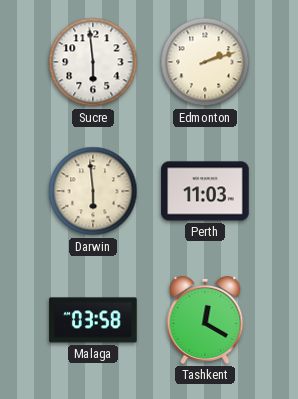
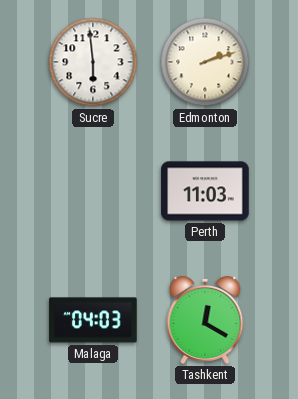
Darwin: 5:59 -> none
Malaga: 03:58 -> 04:03
